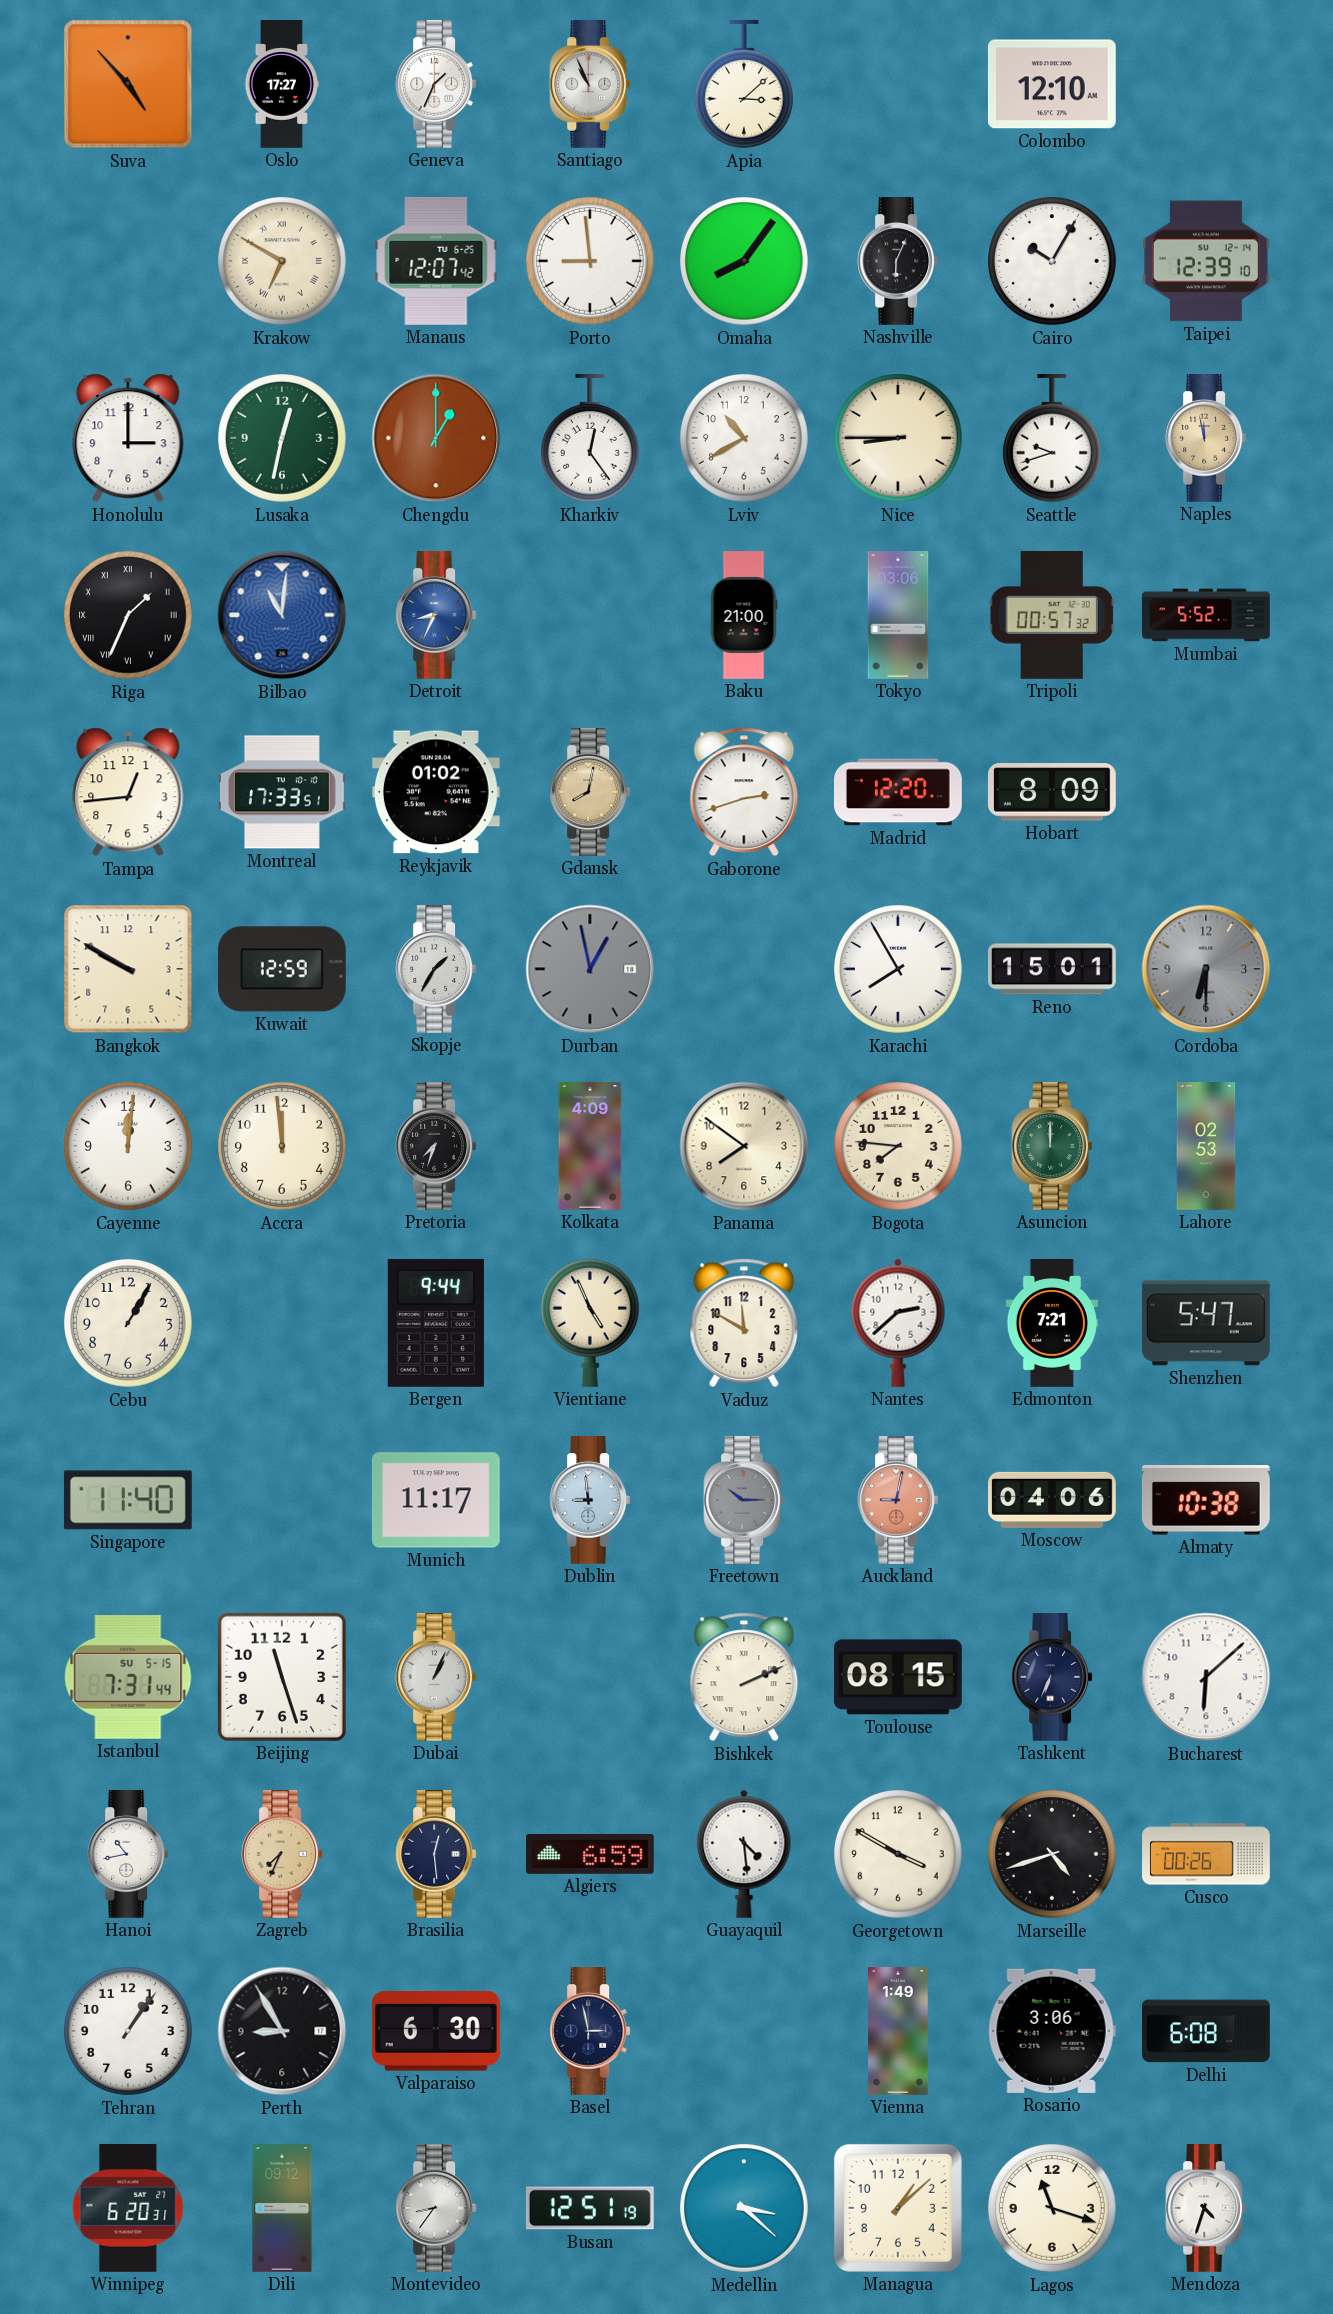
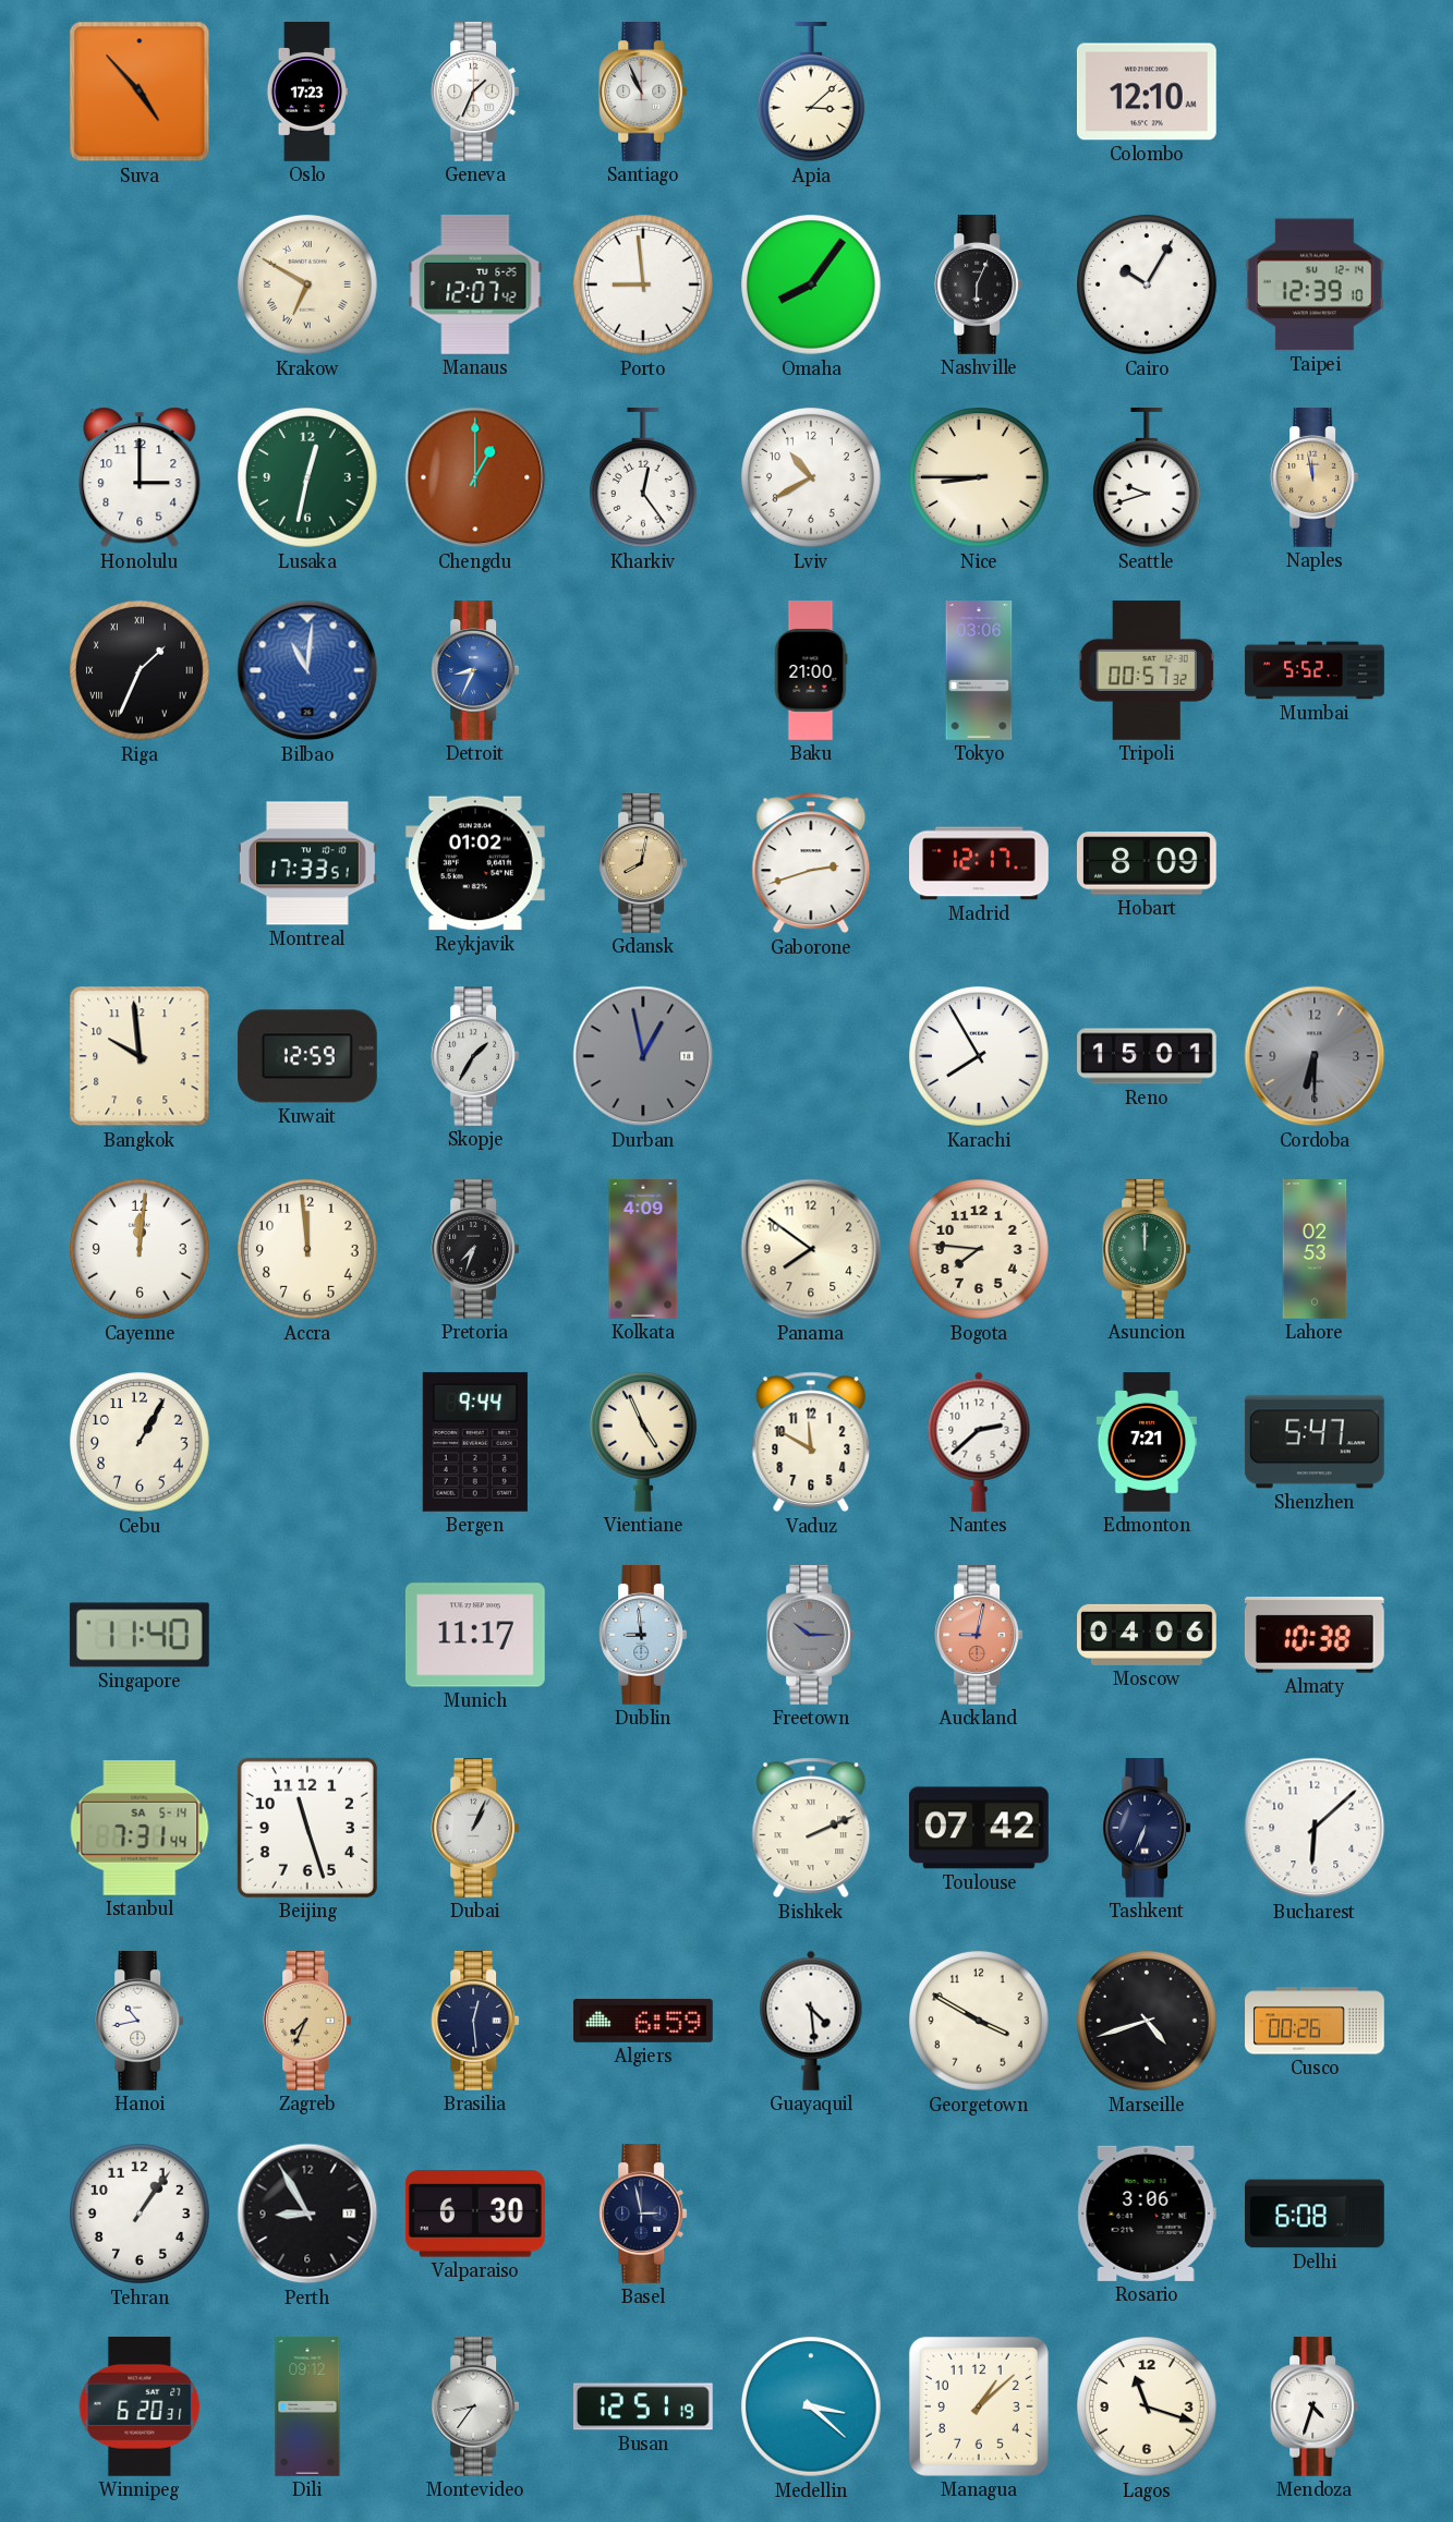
Oslo: 17:27 -> 17:23
Tampa: 12:44 -> none
Madrid: 12:20 -> 12:17
Bangkok: 9:50 -> 9:59
Istanbul date: SU 5-15 -> SA 5-14
Toulouse: 08:15 -> 07:42
Vienna: 1:49 -> none
